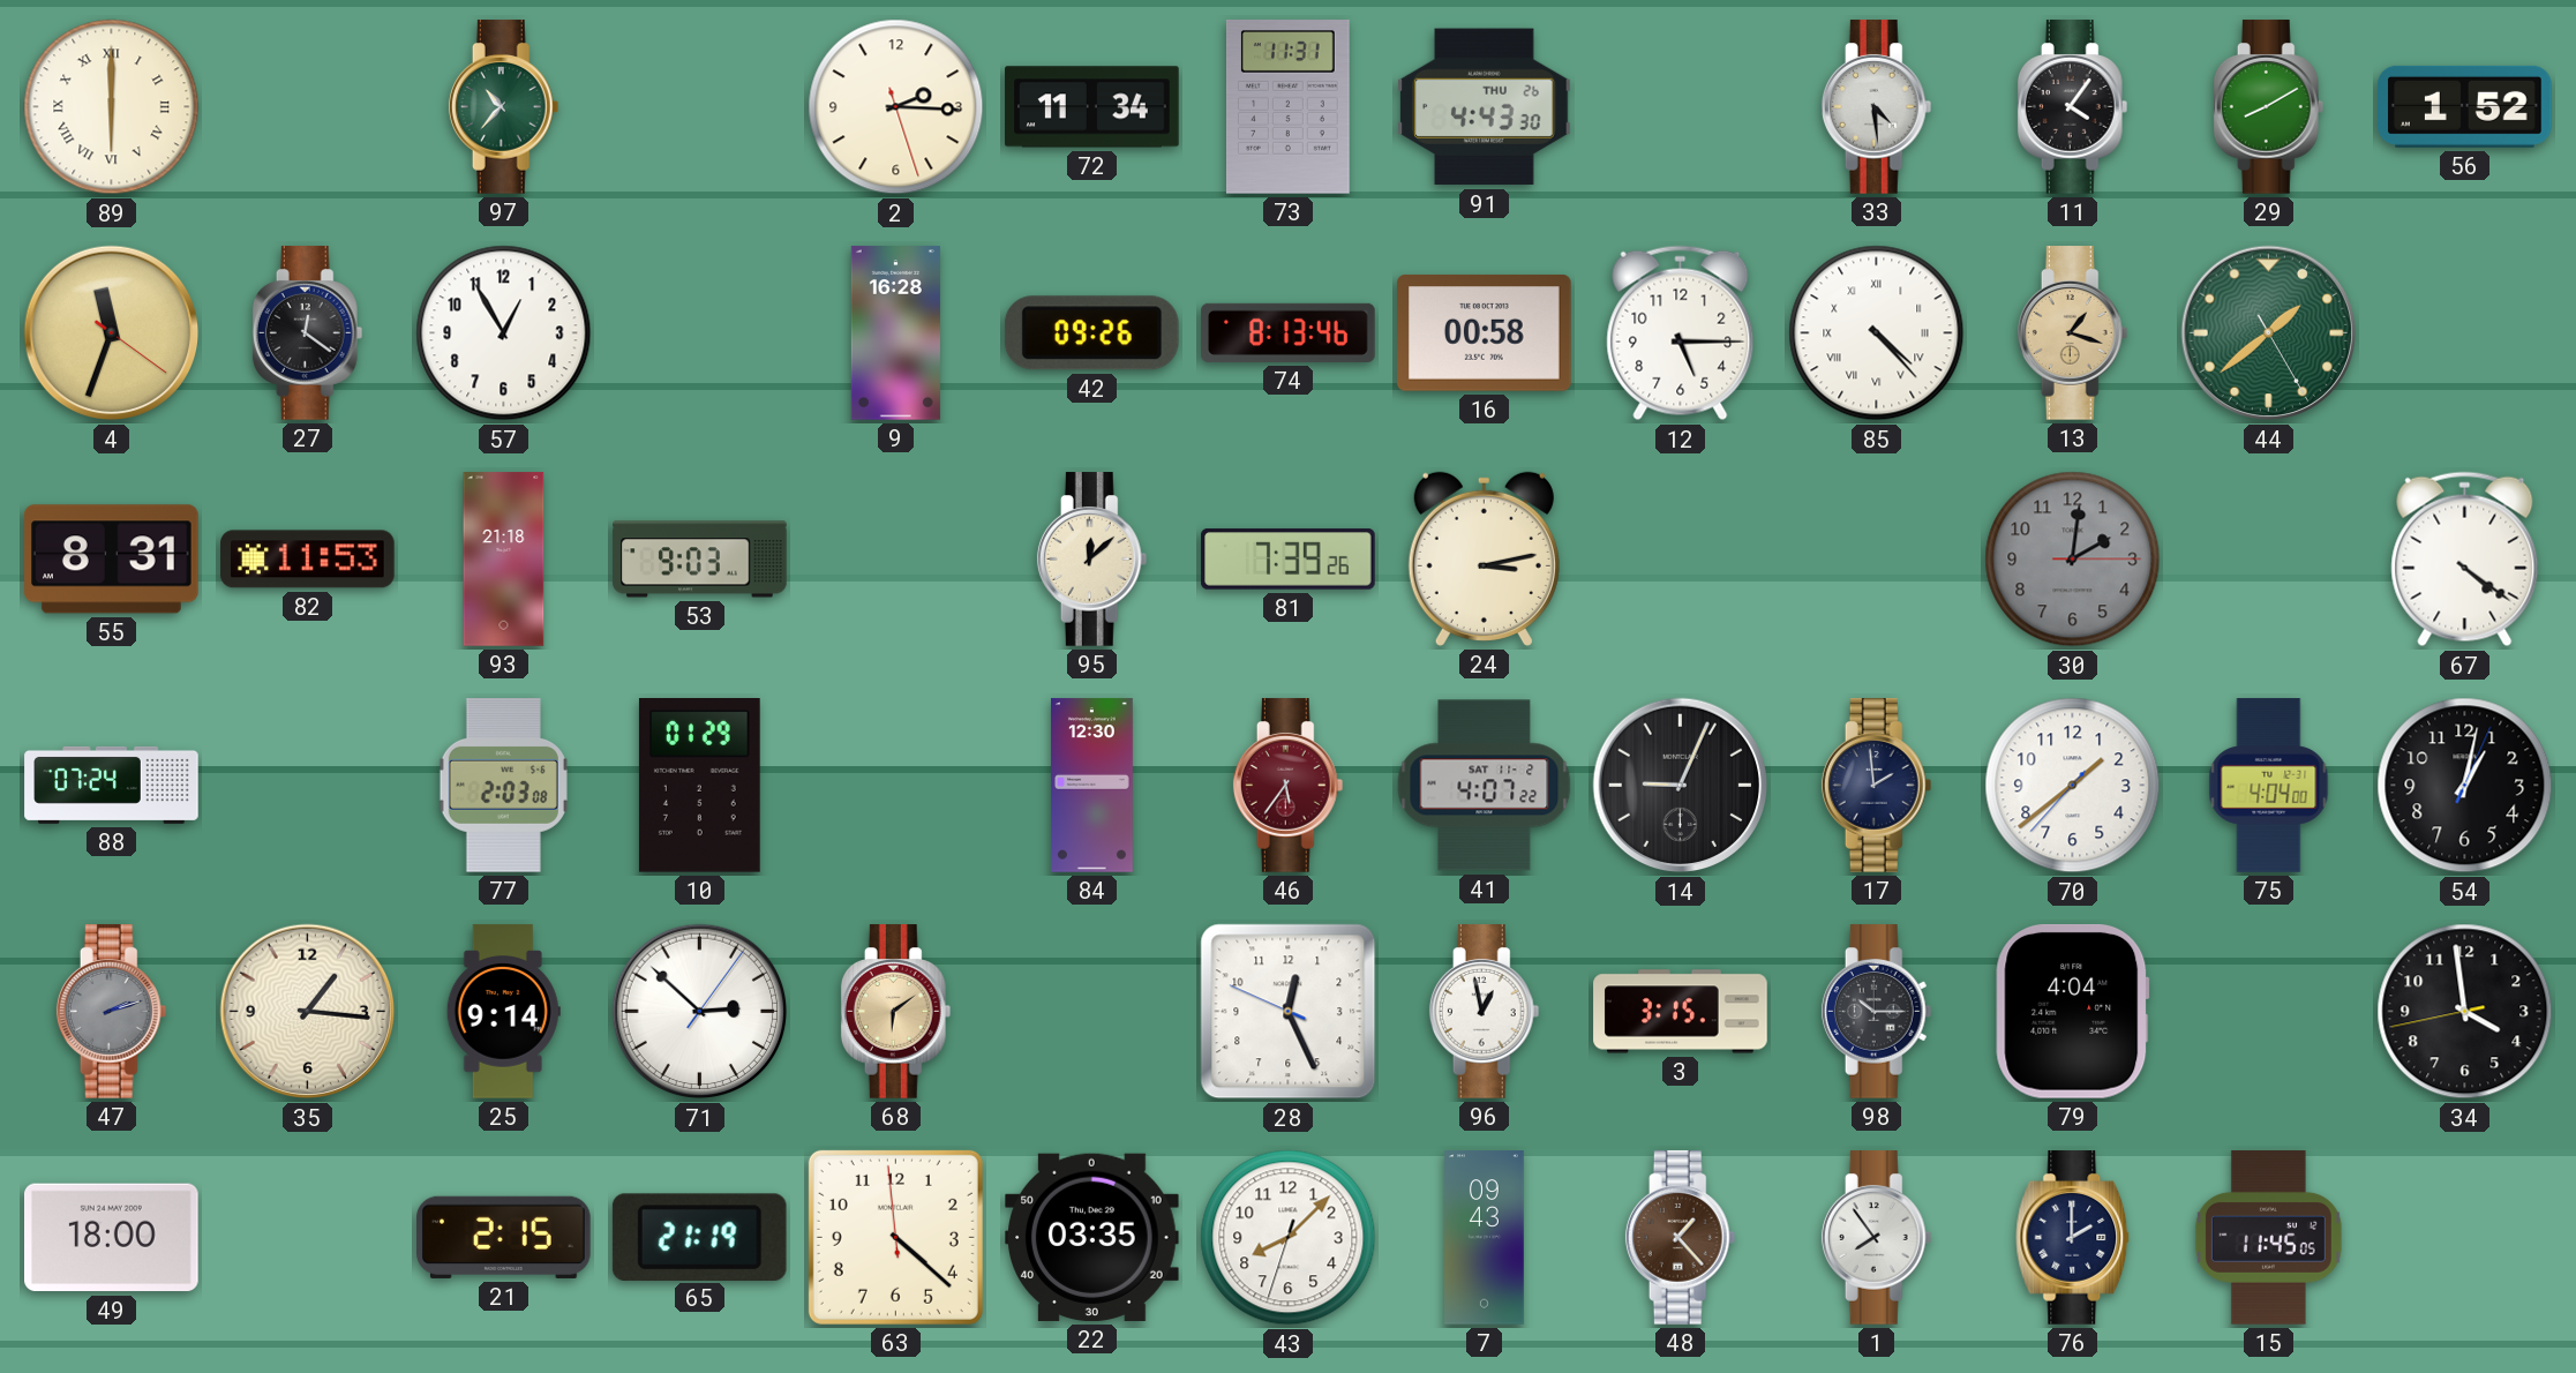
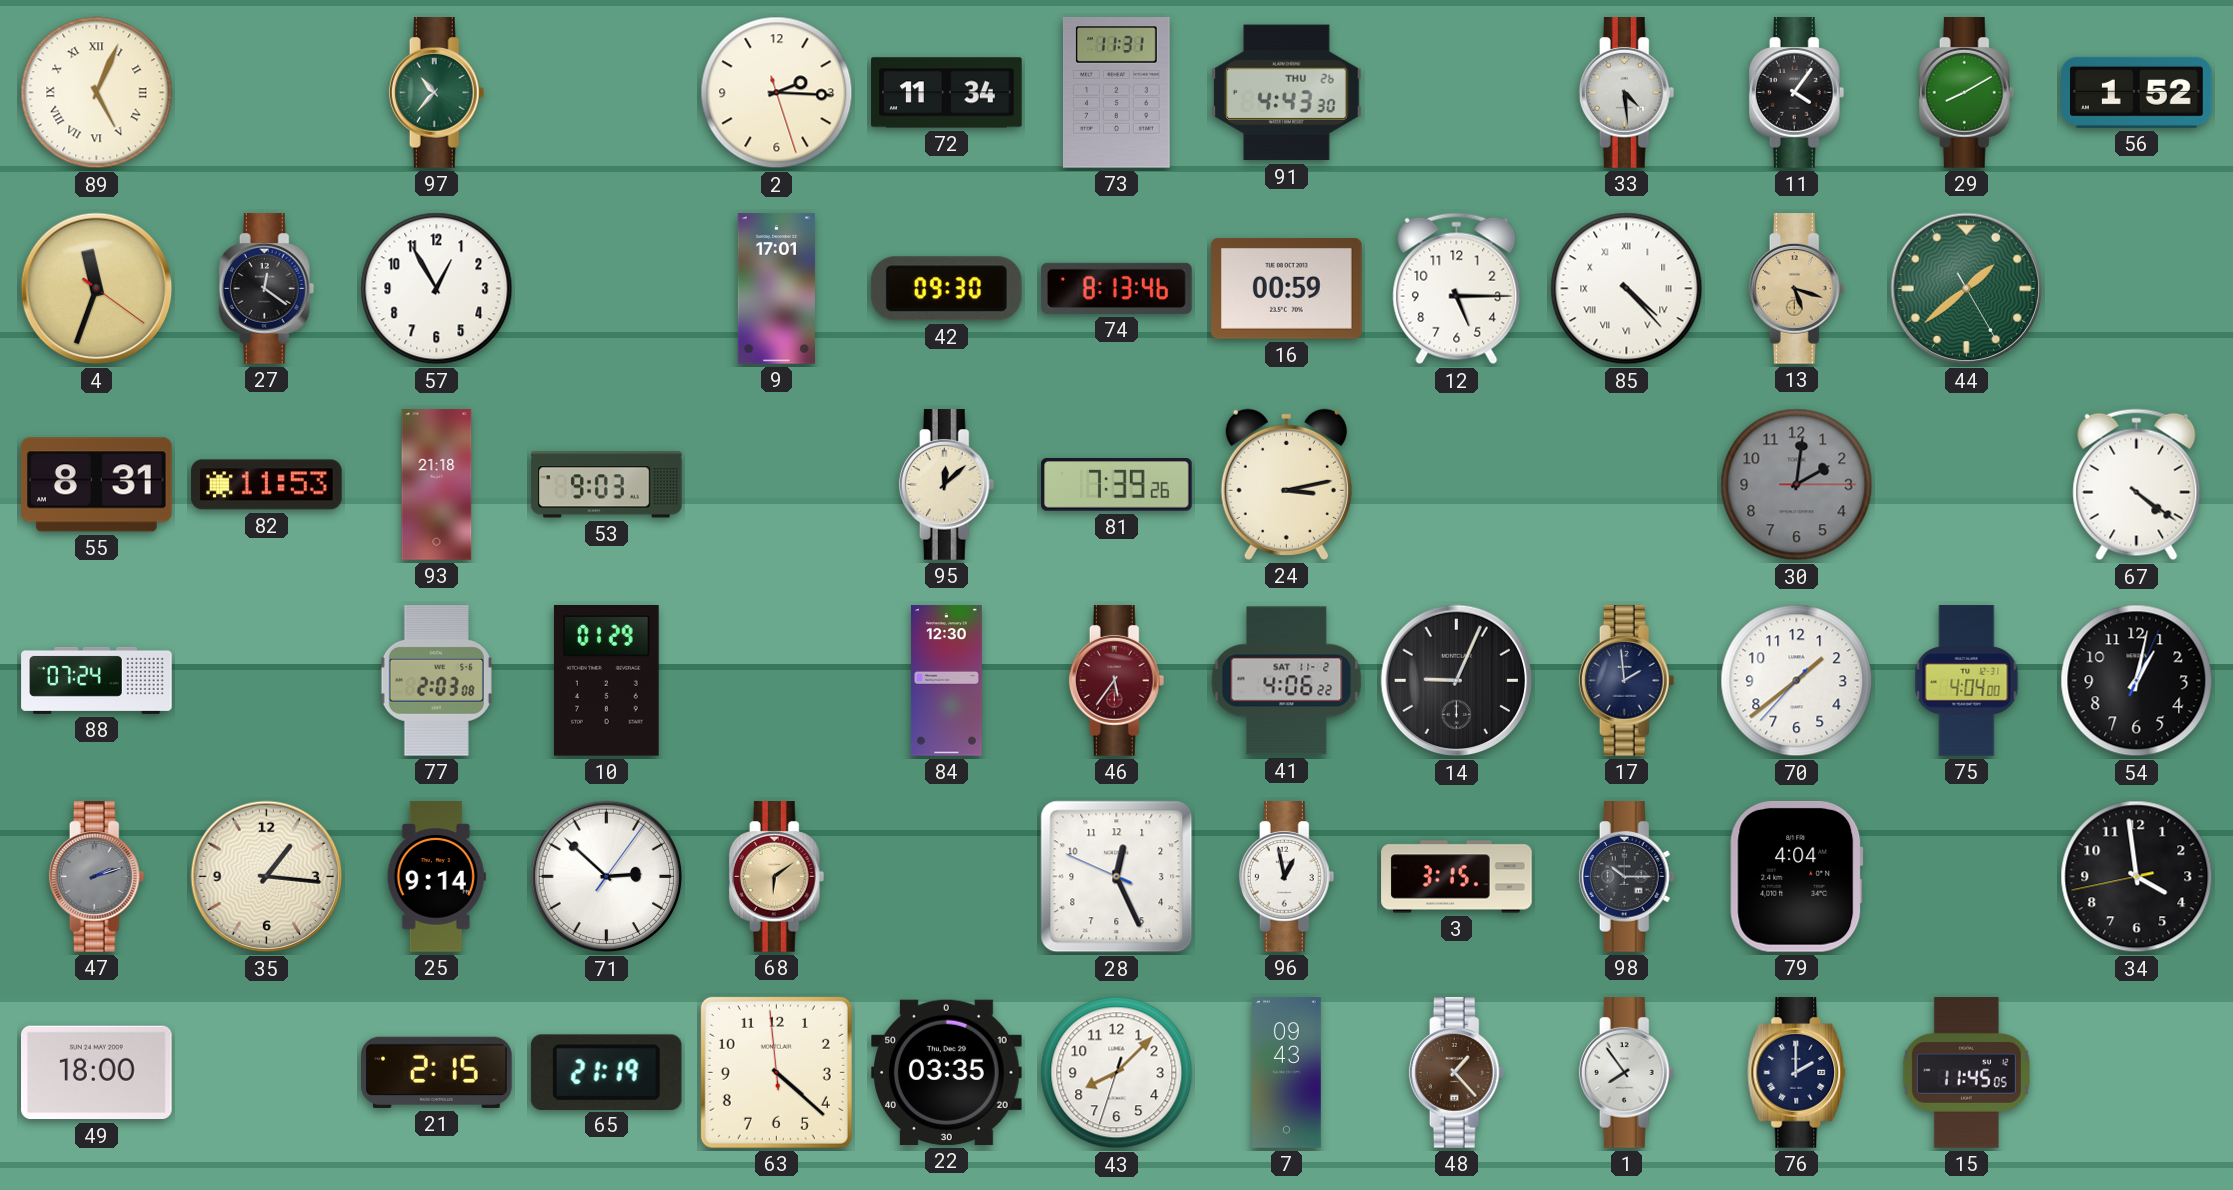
89: 6:00 -> 5:04
9: 16:28 -> 17:01
42: 09:26 -> 09:30
16: 00:58 -> 00:59
13: 1:18 -> 5:18
41: 4:07 -> 4:06
